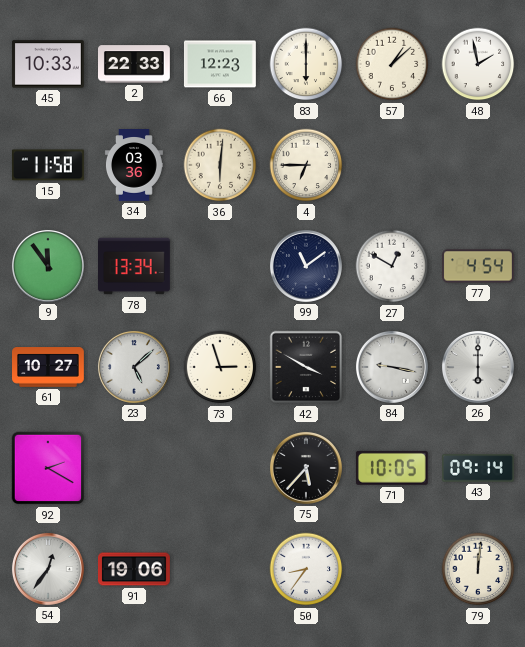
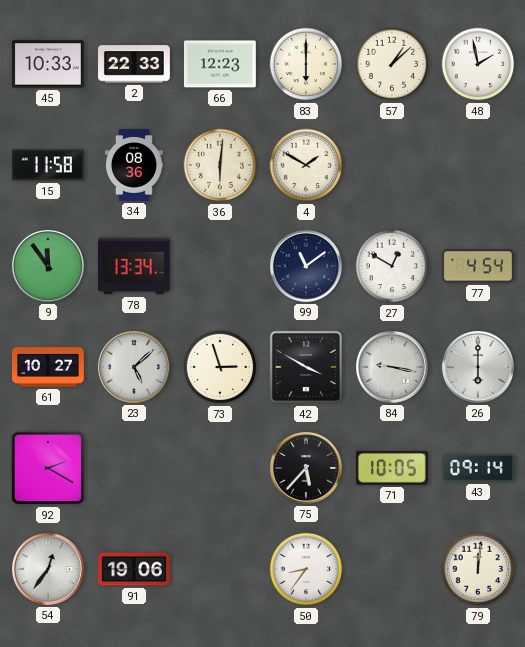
34: 03:36 -> 08:36
4: 6:45 -> 1:50
